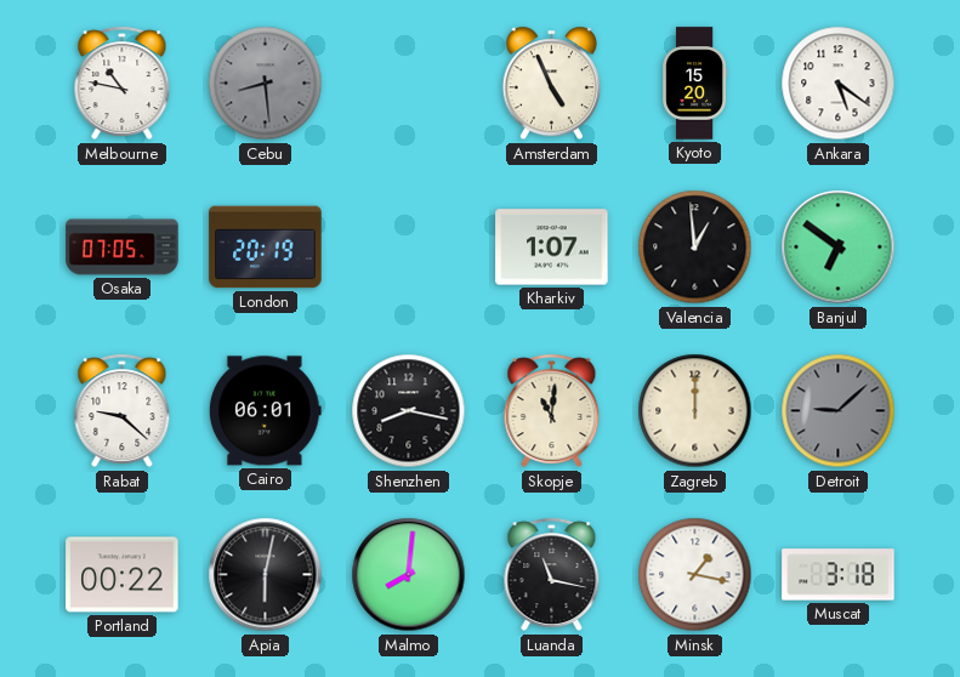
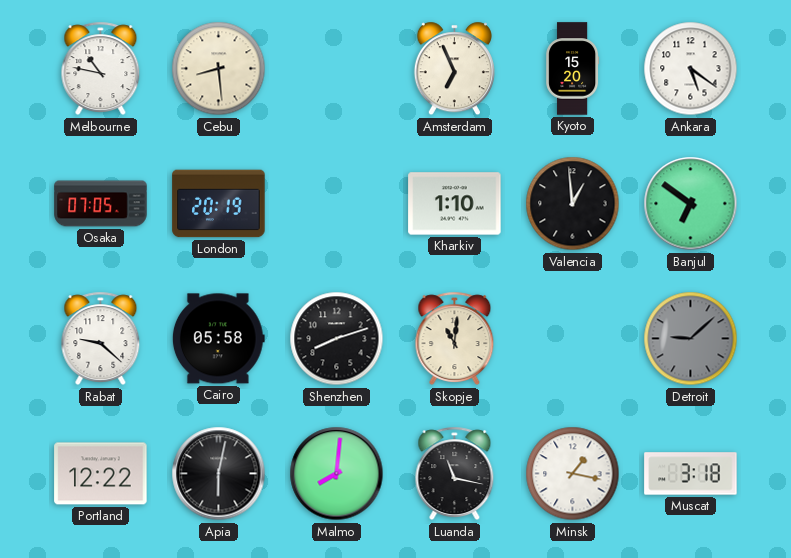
Cebu dial: grey -> cream
Amsterdam: 4:56 -> 6:56
Kharkiv: 1:07 -> 1:10
Cairo: 06:01 -> 05:58
Shenzhen: 8:17 -> 8:12
Zagreb: 12:00 -> none
Portland: 00:22 -> 12:22
